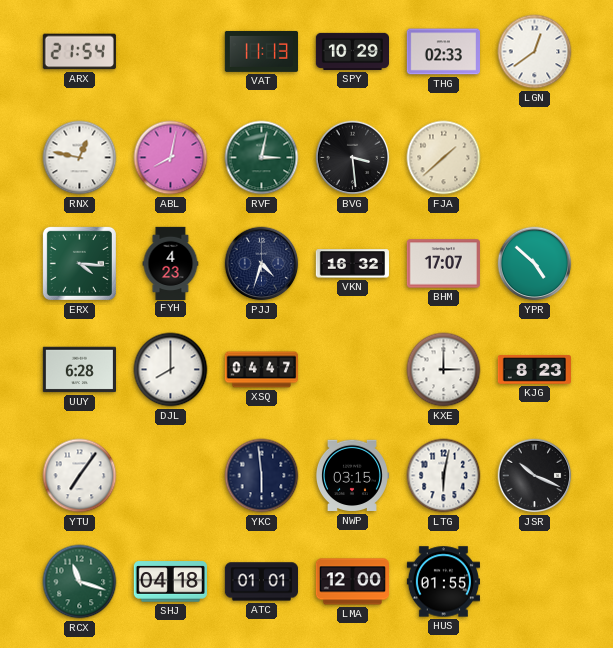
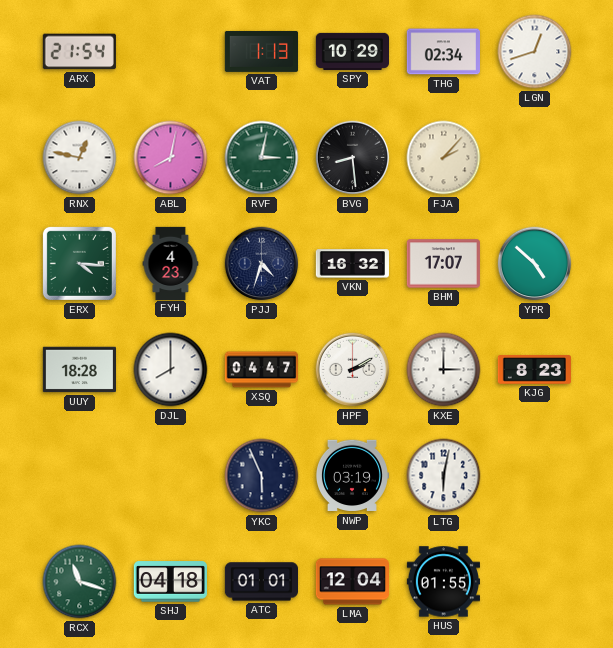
VAT: 11:13 -> 1:13
THG: 02:33 -> 02:34
LGN: 12:39 -> 12:42
BVG: 3:29 -> 8:29
FJA: 1:38 -> 2:07
UUY: 6:28 -> 18:28
HPF: none -> 2:10
YTU: 7:06 -> none
YKC: 5:59 -> 5:56
NWP: 03:15 -> 03:19
JSR: 10:19 -> none
LMA: 12:00 -> 12:04
